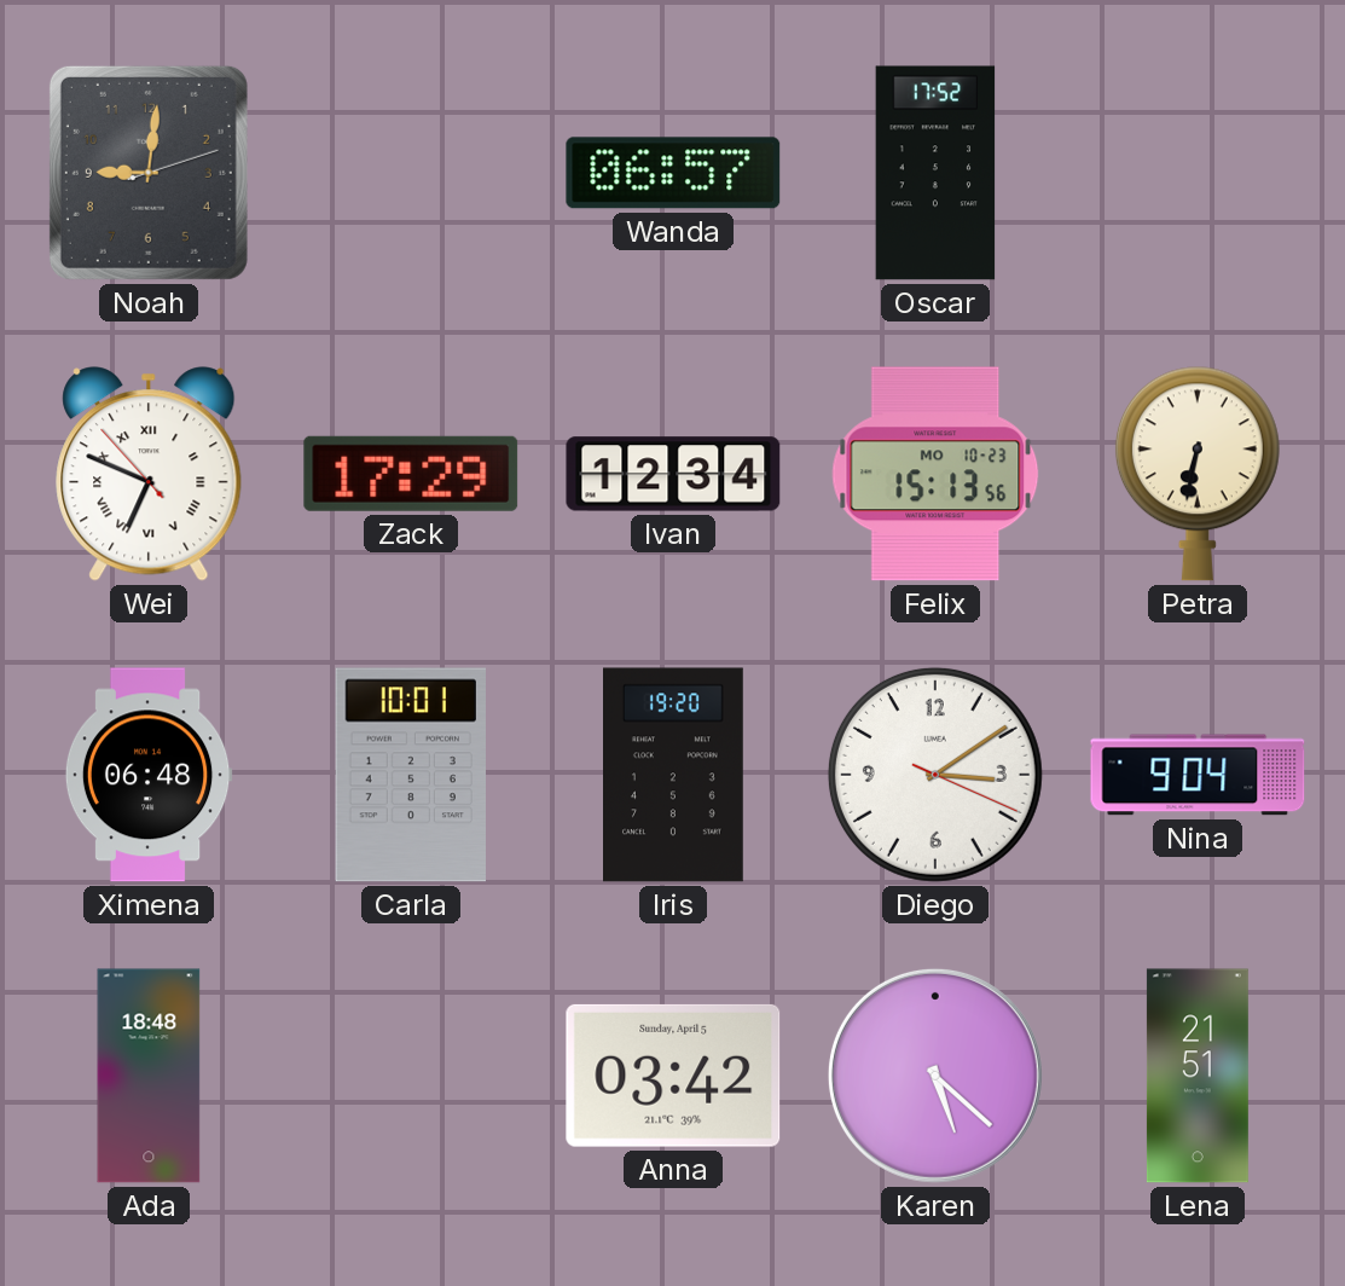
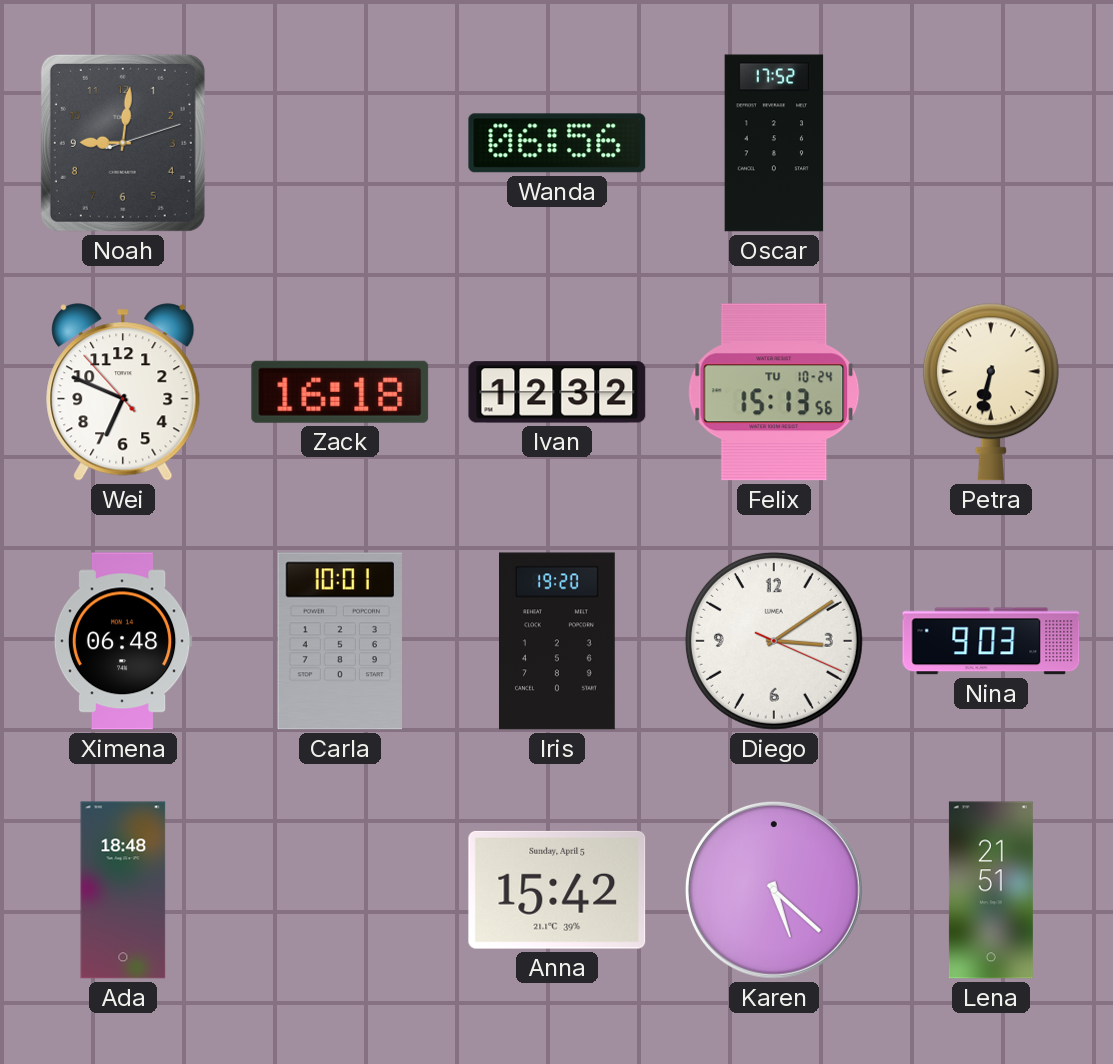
Wanda: 06:57 -> 06:56
Wei numerals: Roman -> Arabic
Zack: 17:29 -> 16:18
Ivan: 12:34 -> 12:32
Felix date: MO 10-23 -> TU 10-24
Nina: 9:04 -> 9:03
Anna: 03:42 -> 15:42
